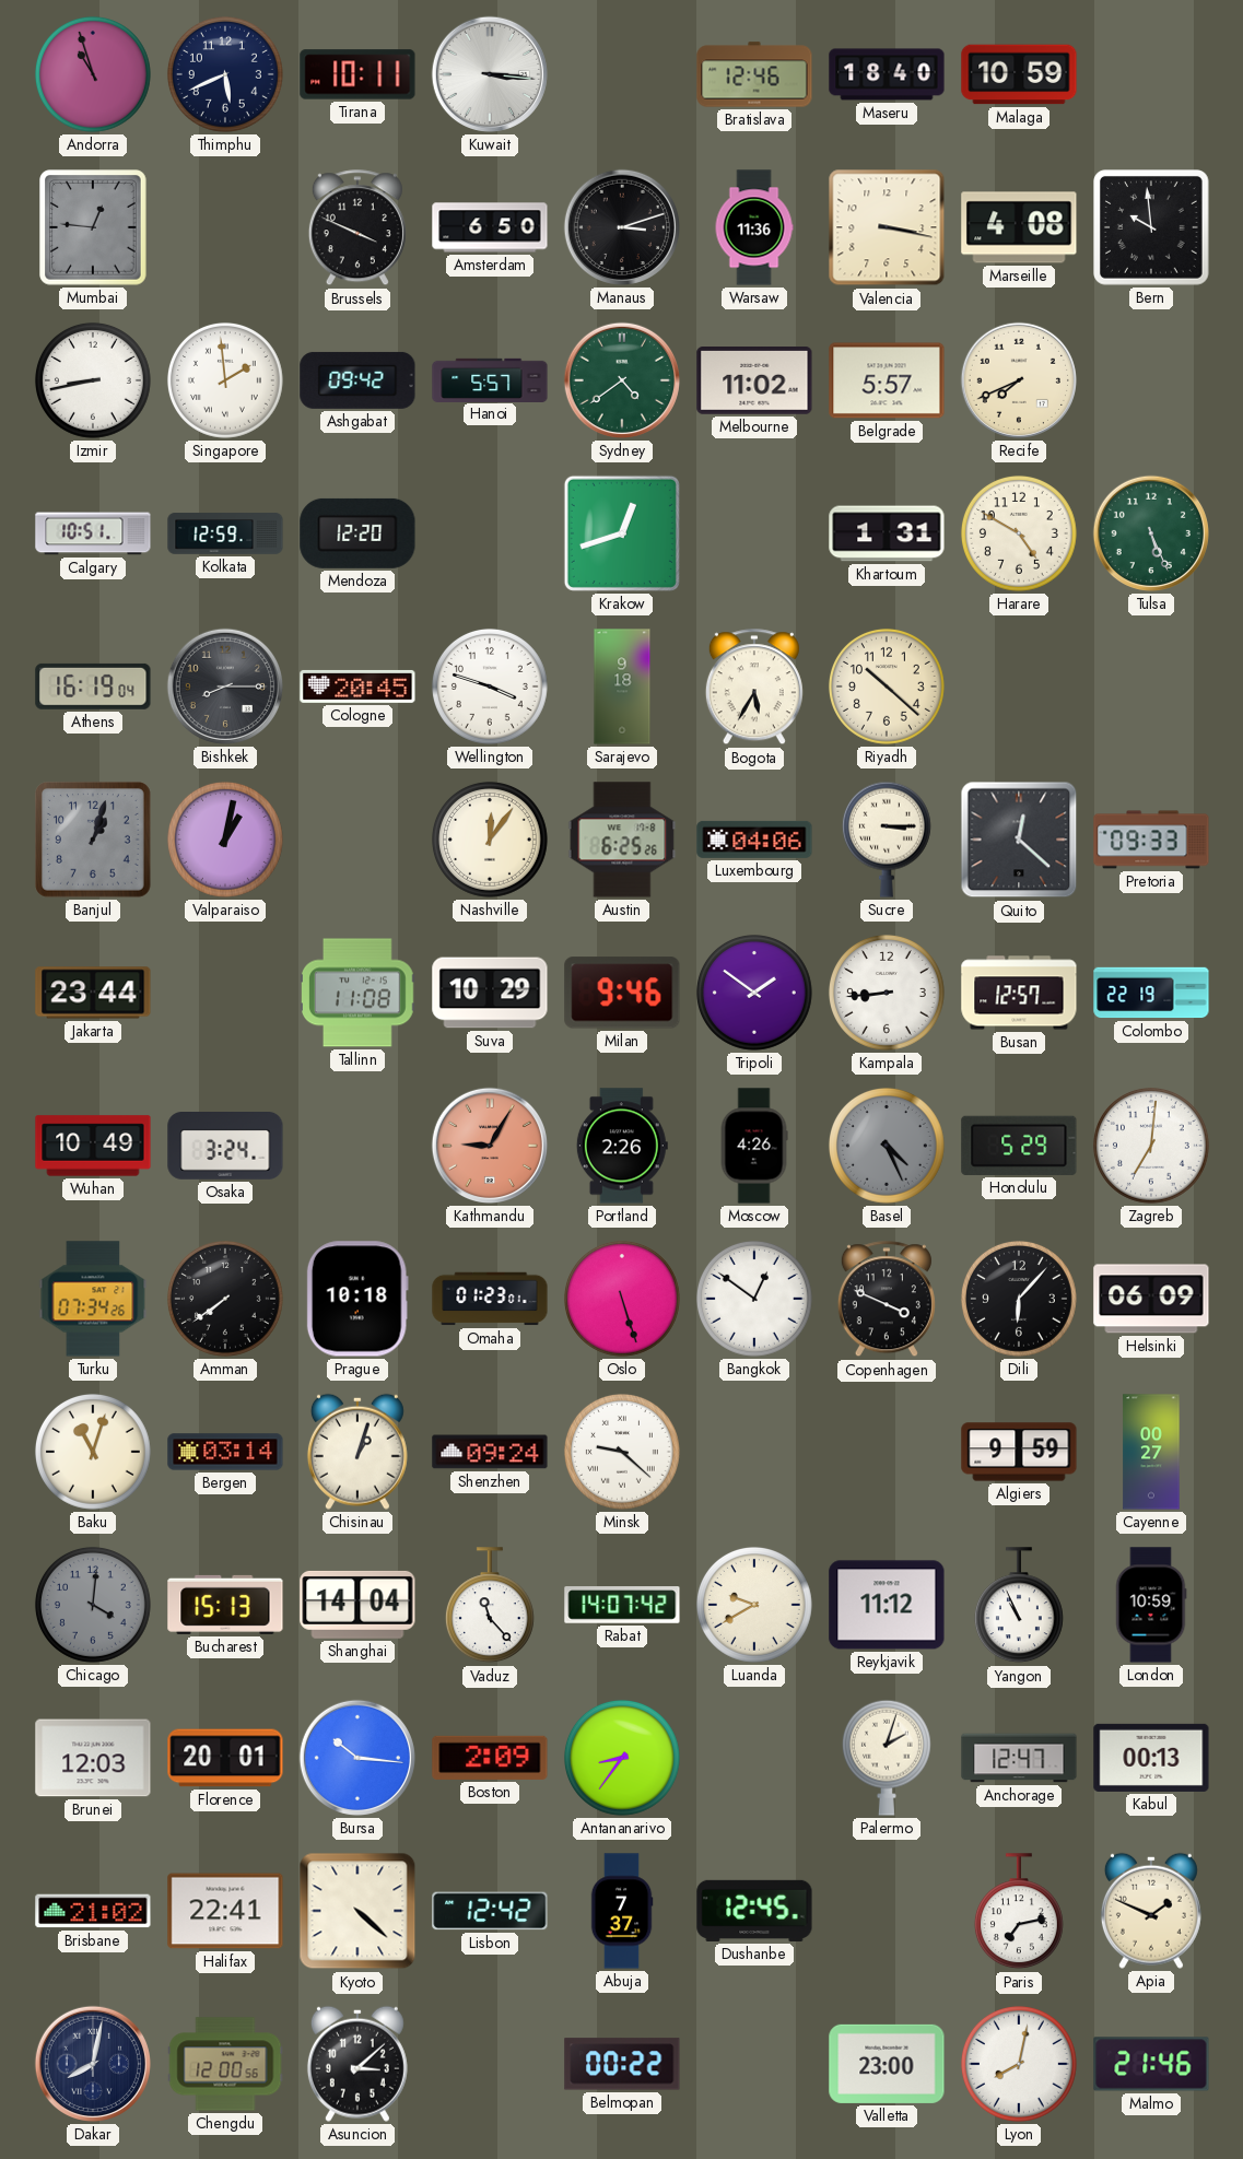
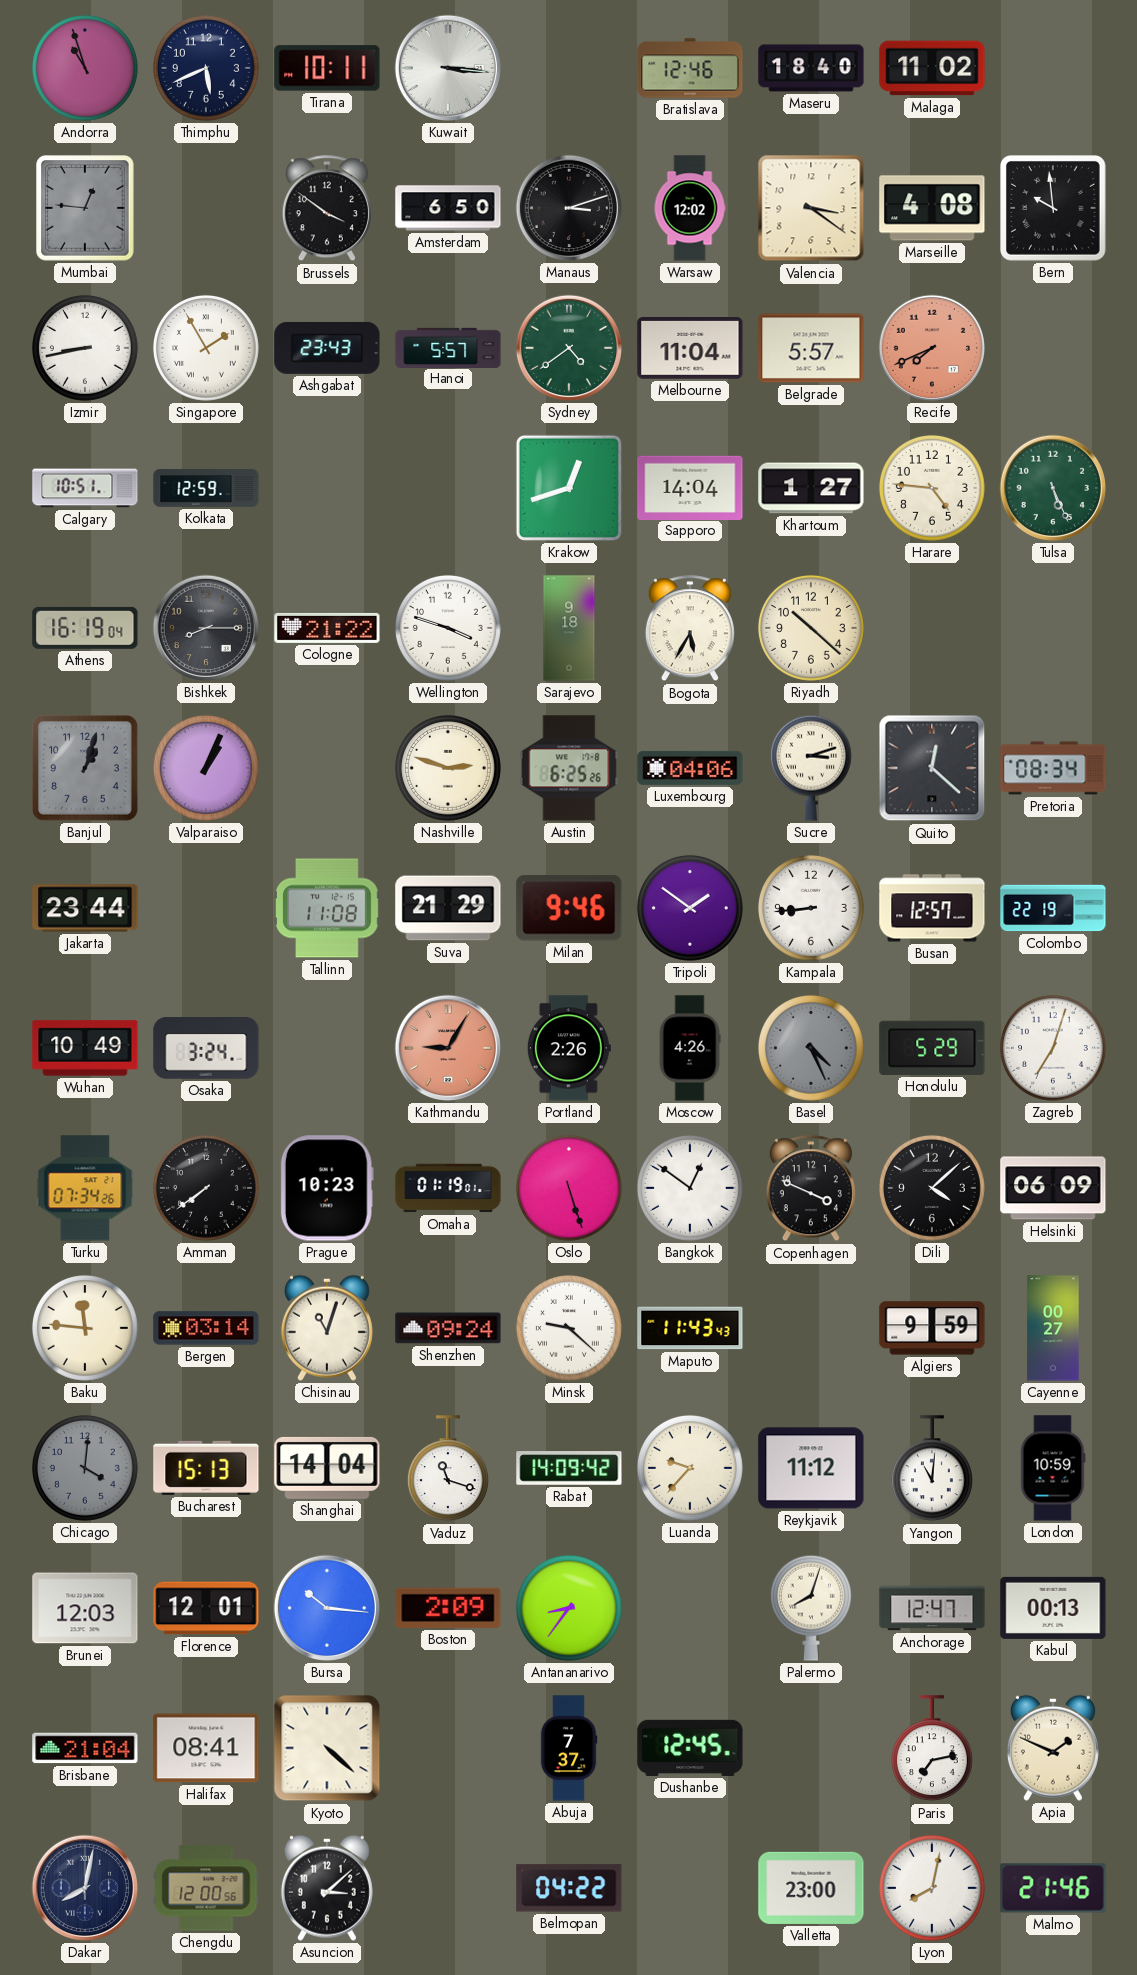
Malaga: 10:59 -> 11:02
Brussels: 3:49 -> 3:51
Warsaw: 11:36 -> 12:02
Valencia: 3:17 -> 3:21
Singapore: 1:59 -> 1:55
Ashgabat: 09:42 -> 23:43
Melbourne: 11:02 -> 11:04
Recife dial: cream -> salmon
Mendoza: 12:20 -> none
Sapporo: none -> 14:04
Khartoum: 1:31 -> 1:27
Harare: 4:50 -> 4:46
Cologne: 20:45 -> 21:22
Valparaiso: 1:02 -> 1:04
Nashville: 12:06 -> 2:48
Sucre: 3:15 -> 3:12
Pretoria: 09:33 -> 08:34
Suva: 10:29 -> 21:29
Zagreb: 7:01 -> 7:03
Prague: 10:18 -> 10:23
Omaha: 01:23 -> 01:19
Dili: 6:07 -> 4:08
Baku: 11:03 -> 11:46
Chisinau: 1:03 -> 11:03
Maputo: none -> 11:43
Vaduz: 11:23 -> 11:18
Rabat: 14:07 -> 14:09
Luanda: 9:40 -> 9:37
Yangon: 10:56 -> 11:01
Florence: 20:01 -> 12:01
Palermo: 2:03 -> 8:03
Brisbane: 21:02 -> 21:04
Halifax: 22:41 -> 08:41
Lisbon: 12:42 -> none
Belmopan: 00:22 -> 04:22
